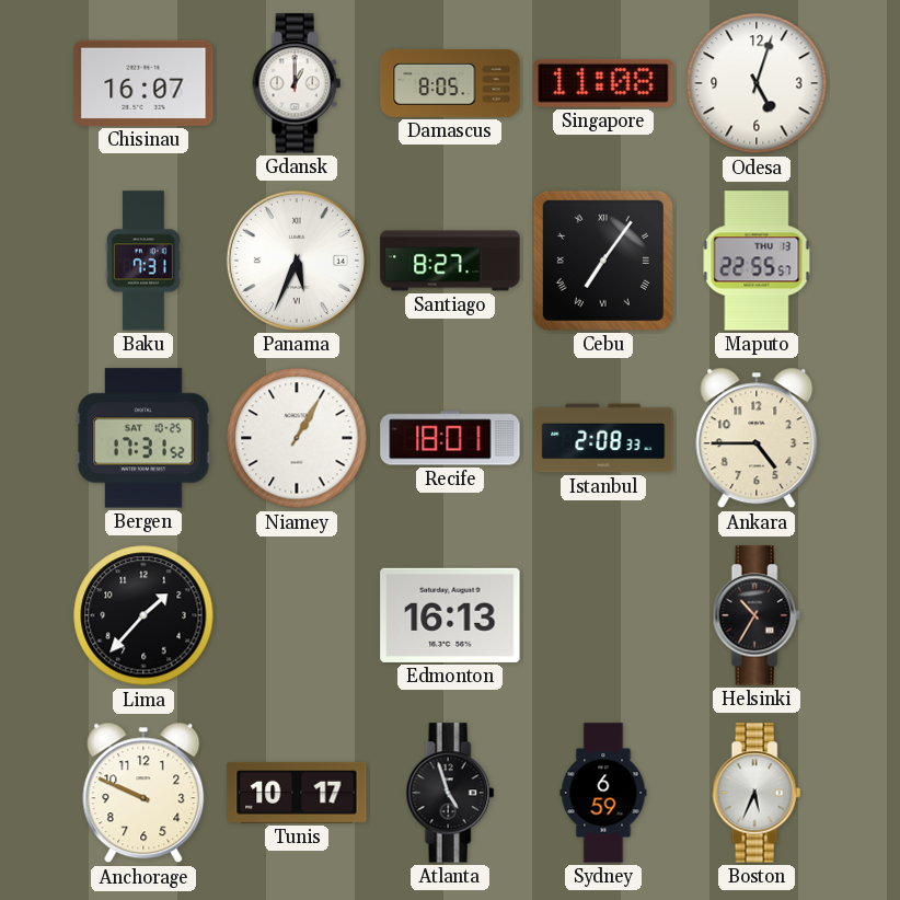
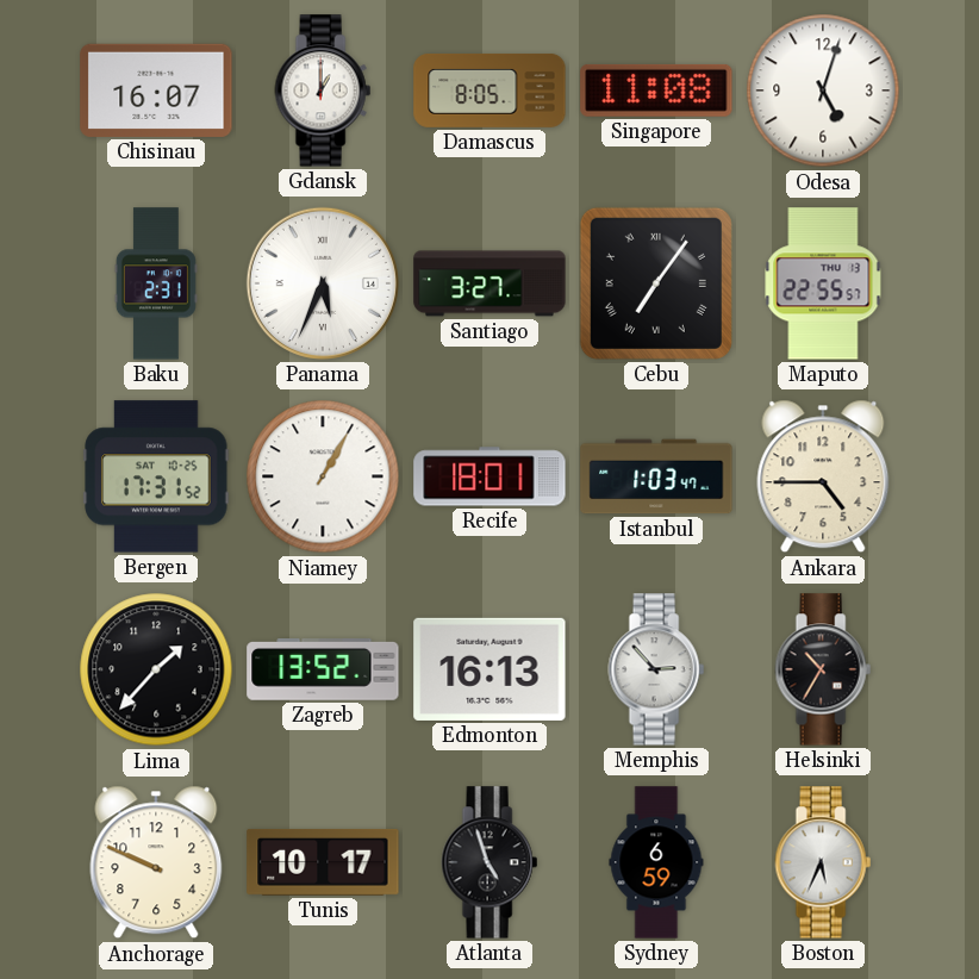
Baku: 7:31 -> 2:31
Santiago: 8:27 -> 3:27
Istanbul: 2:08 -> 1:03
Zagreb: none -> 13:52
Memphis: none -> 2:53
